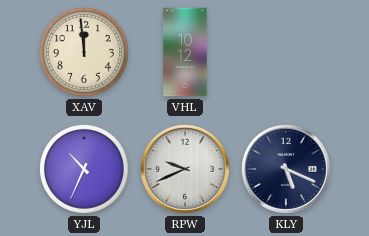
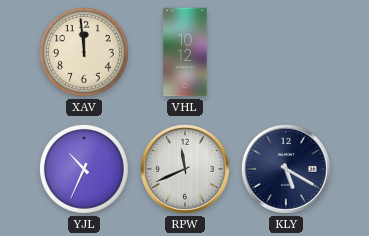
RPW: 9:41 -> 11:41
KLY: 5:19 -> 5:20
